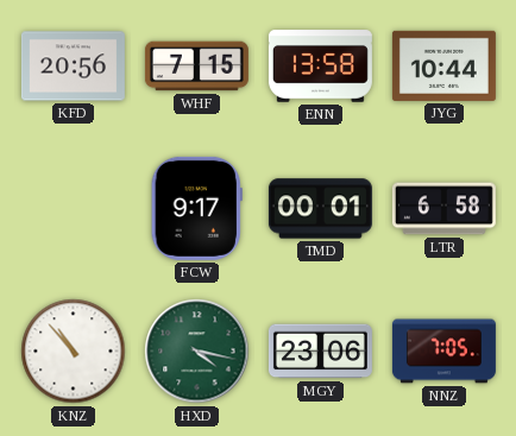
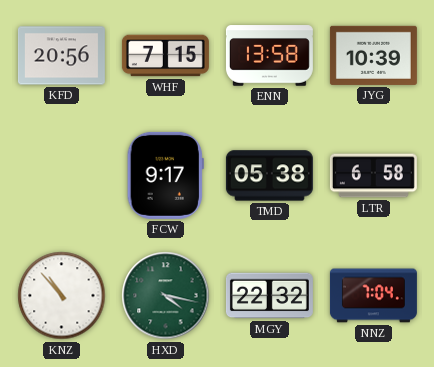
JYG: 10:44 -> 10:39
TMD: 00:01 -> 05:38
MGY: 23:06 -> 22:32
NNZ: 7:05 -> 7:04
